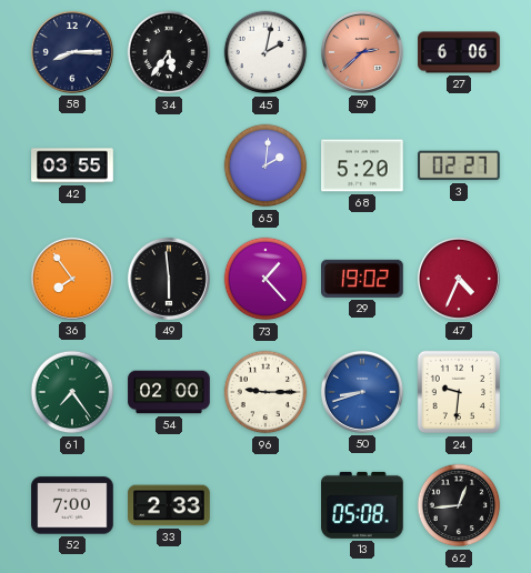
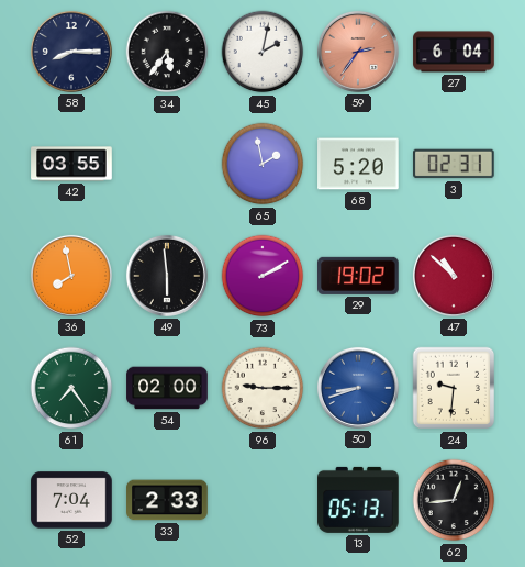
59: 2:38 -> 2:36
27: 6:06 -> 6:04
65: 2:01 -> 1:58
3: 02:27 -> 02:31
36: 7:54 -> 7:58
73: 1:23 -> 2:10
47: 4:34 -> 10:52
52: 7:00 -> 7:04
13: 05:08 -> 05:13
